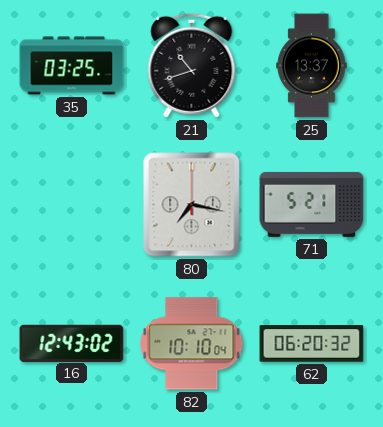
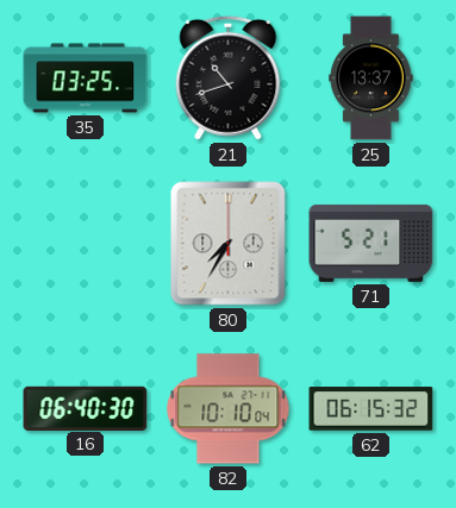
80: 7:17 -> 7:35
16: 12:43 -> 06:40
62: 06:20 -> 06:15
